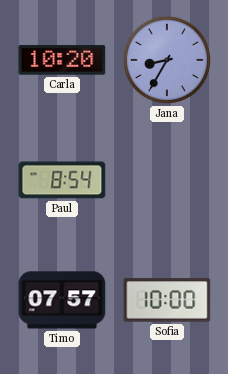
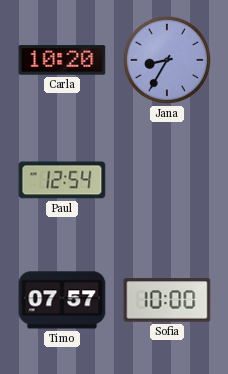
Paul: 8:54 -> 12:54
